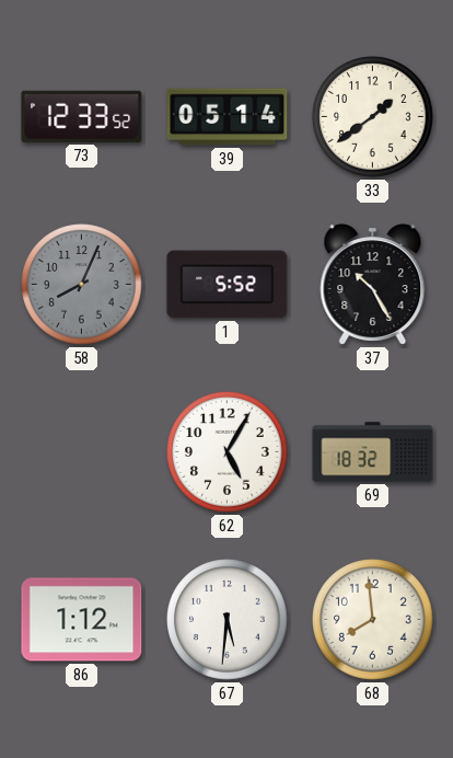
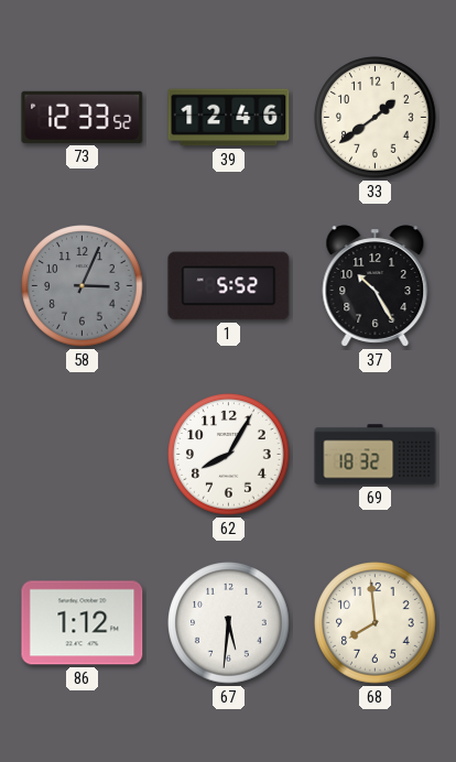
39: 05:14 -> 12:46
58: 8:04 -> 3:04
62: 5:05 -> 8:05
